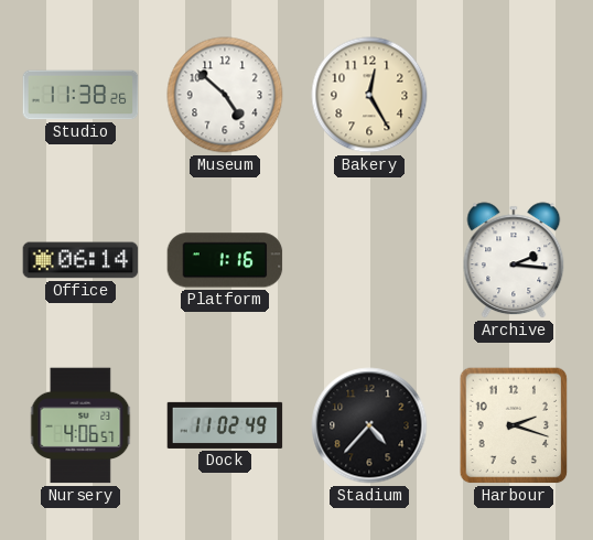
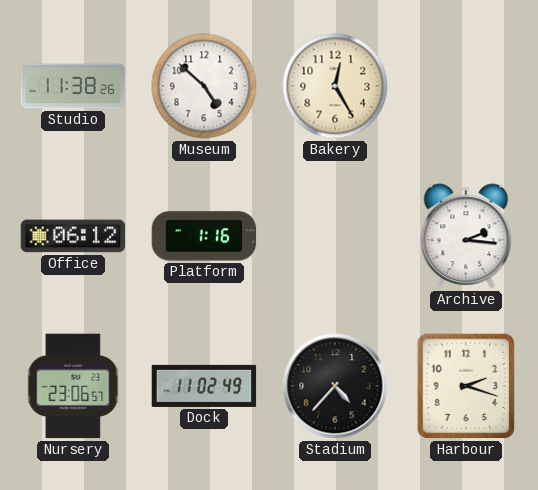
Office: 06:14 -> 06:12
Nursery: 4:06 -> 23:06
